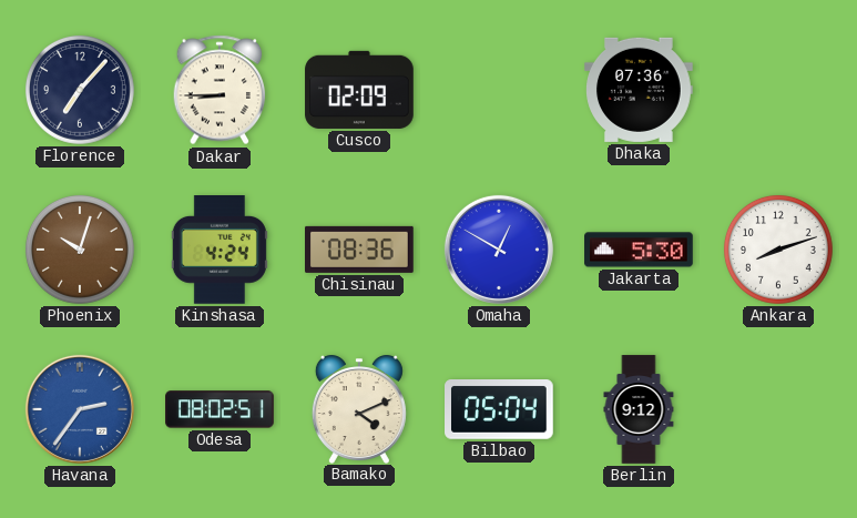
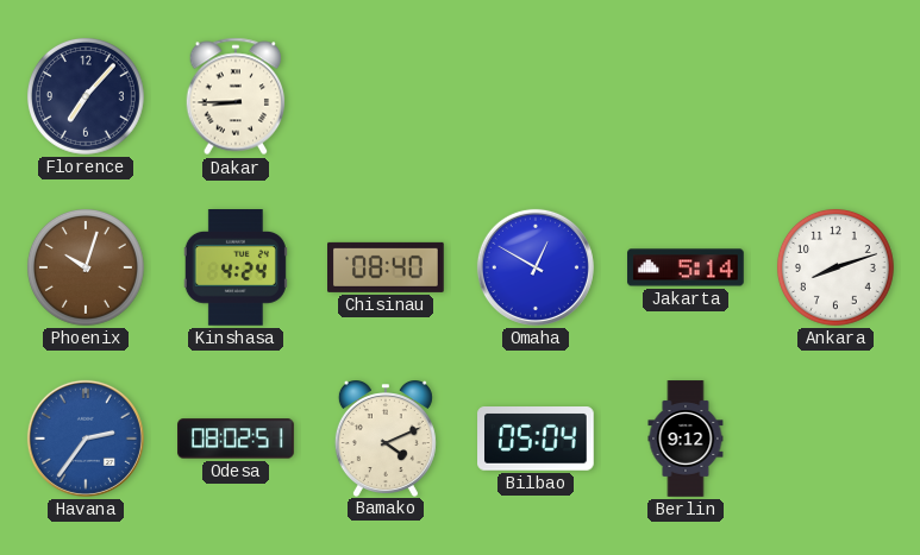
Cusco: 02:09 -> none
Dhaka: 07:36 -> none
Chisinau: 08:36 -> 08:40
Jakarta: 5:30 -> 5:14
